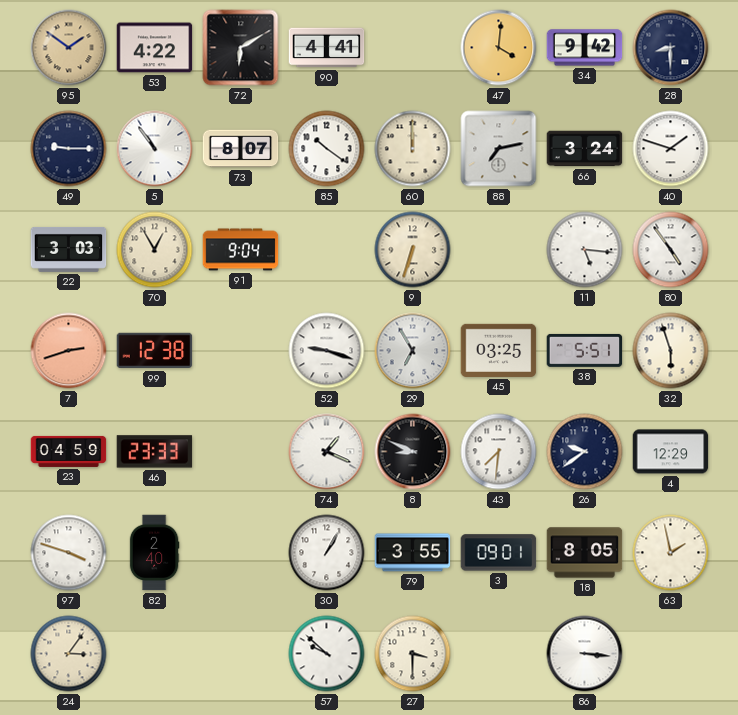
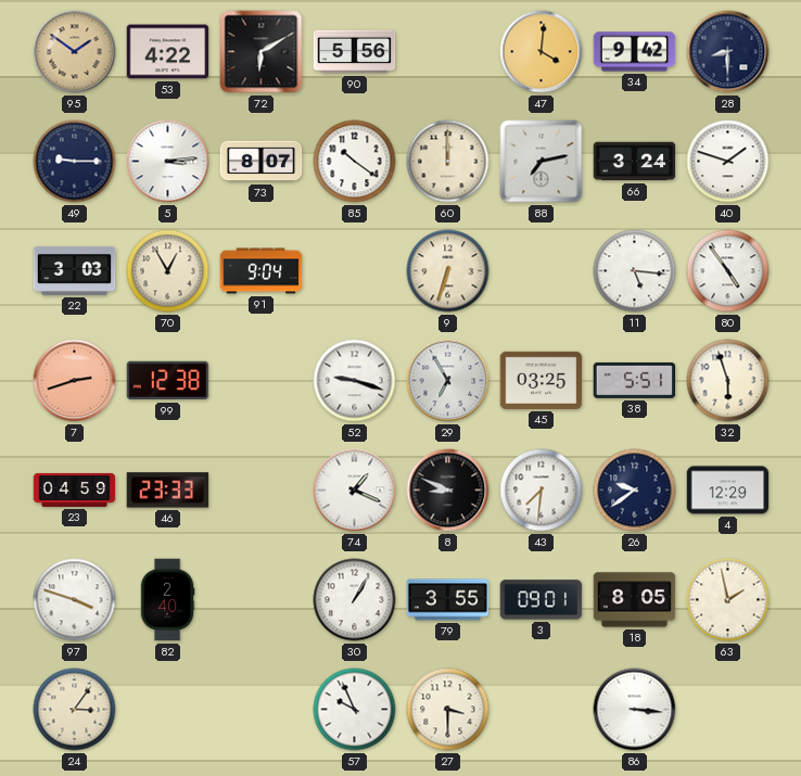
90: 4:41 -> 5:56
5: 10:54 -> 3:14
57: 9:52 -> 9:56
